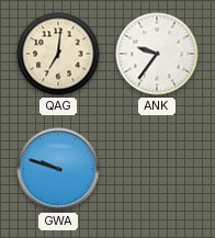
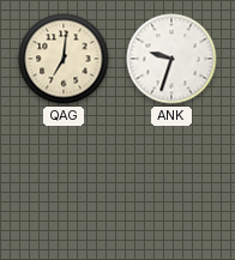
ANK: 9:36 -> 9:33
GWA: 9:48 -> none
